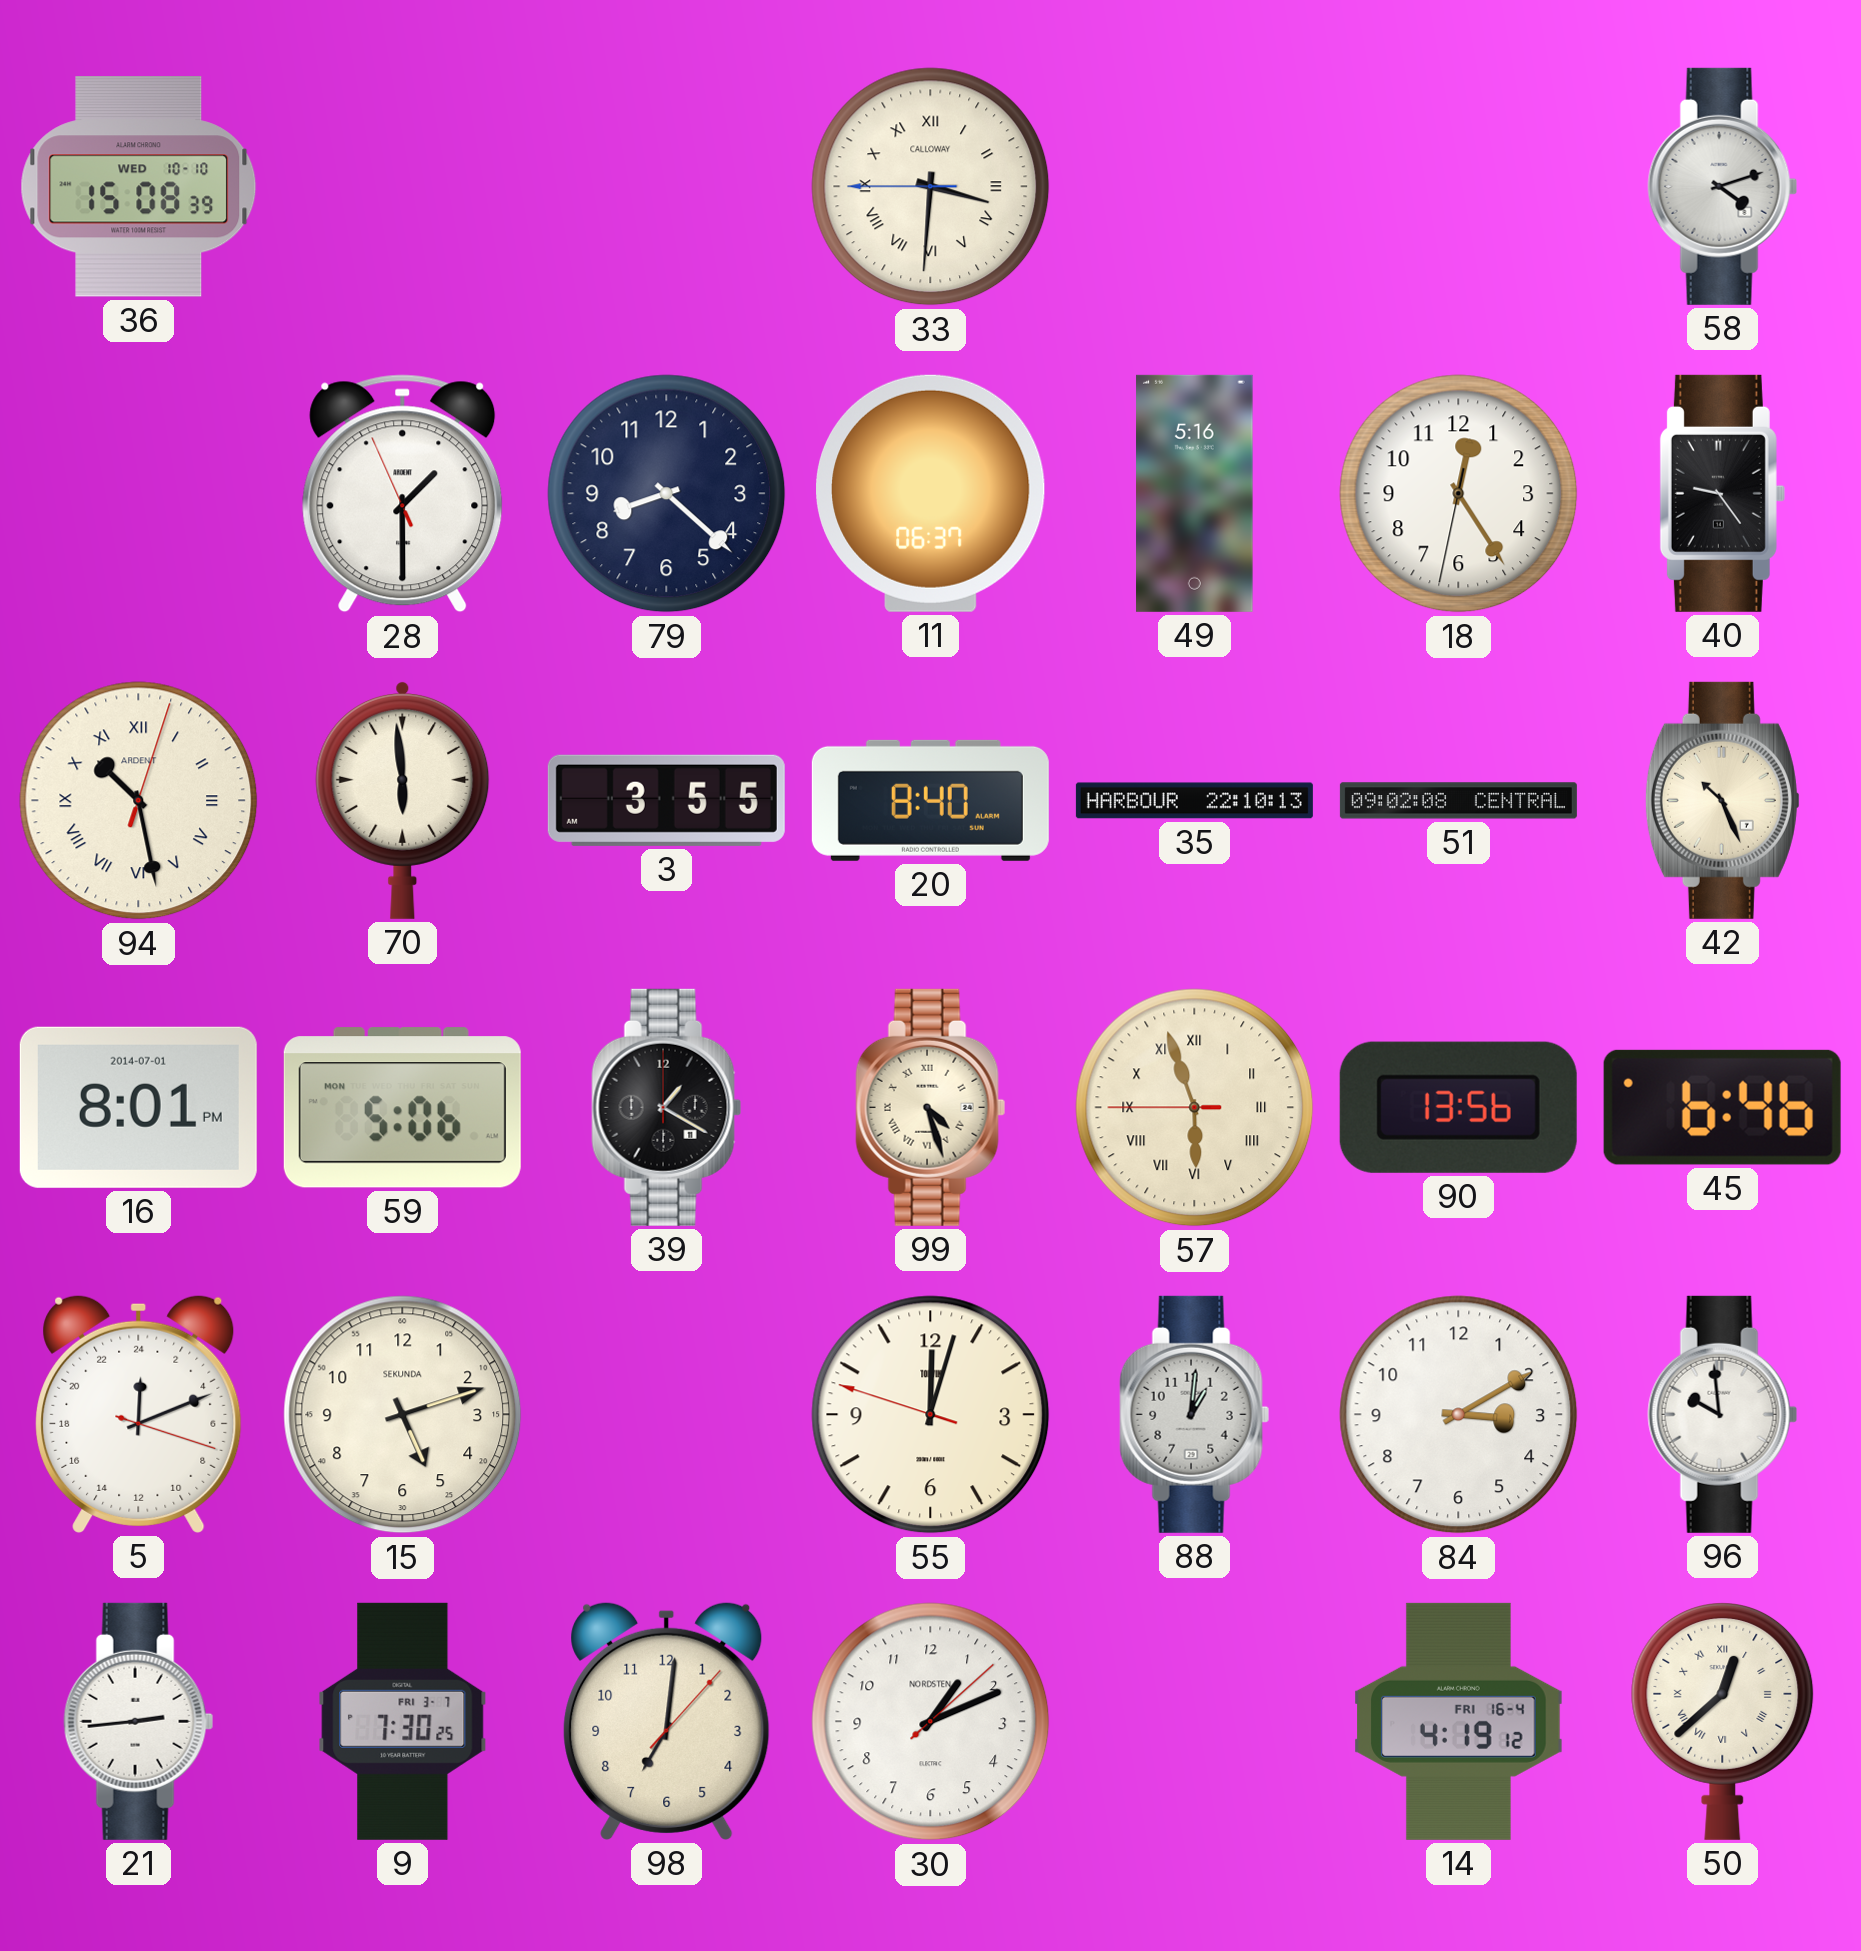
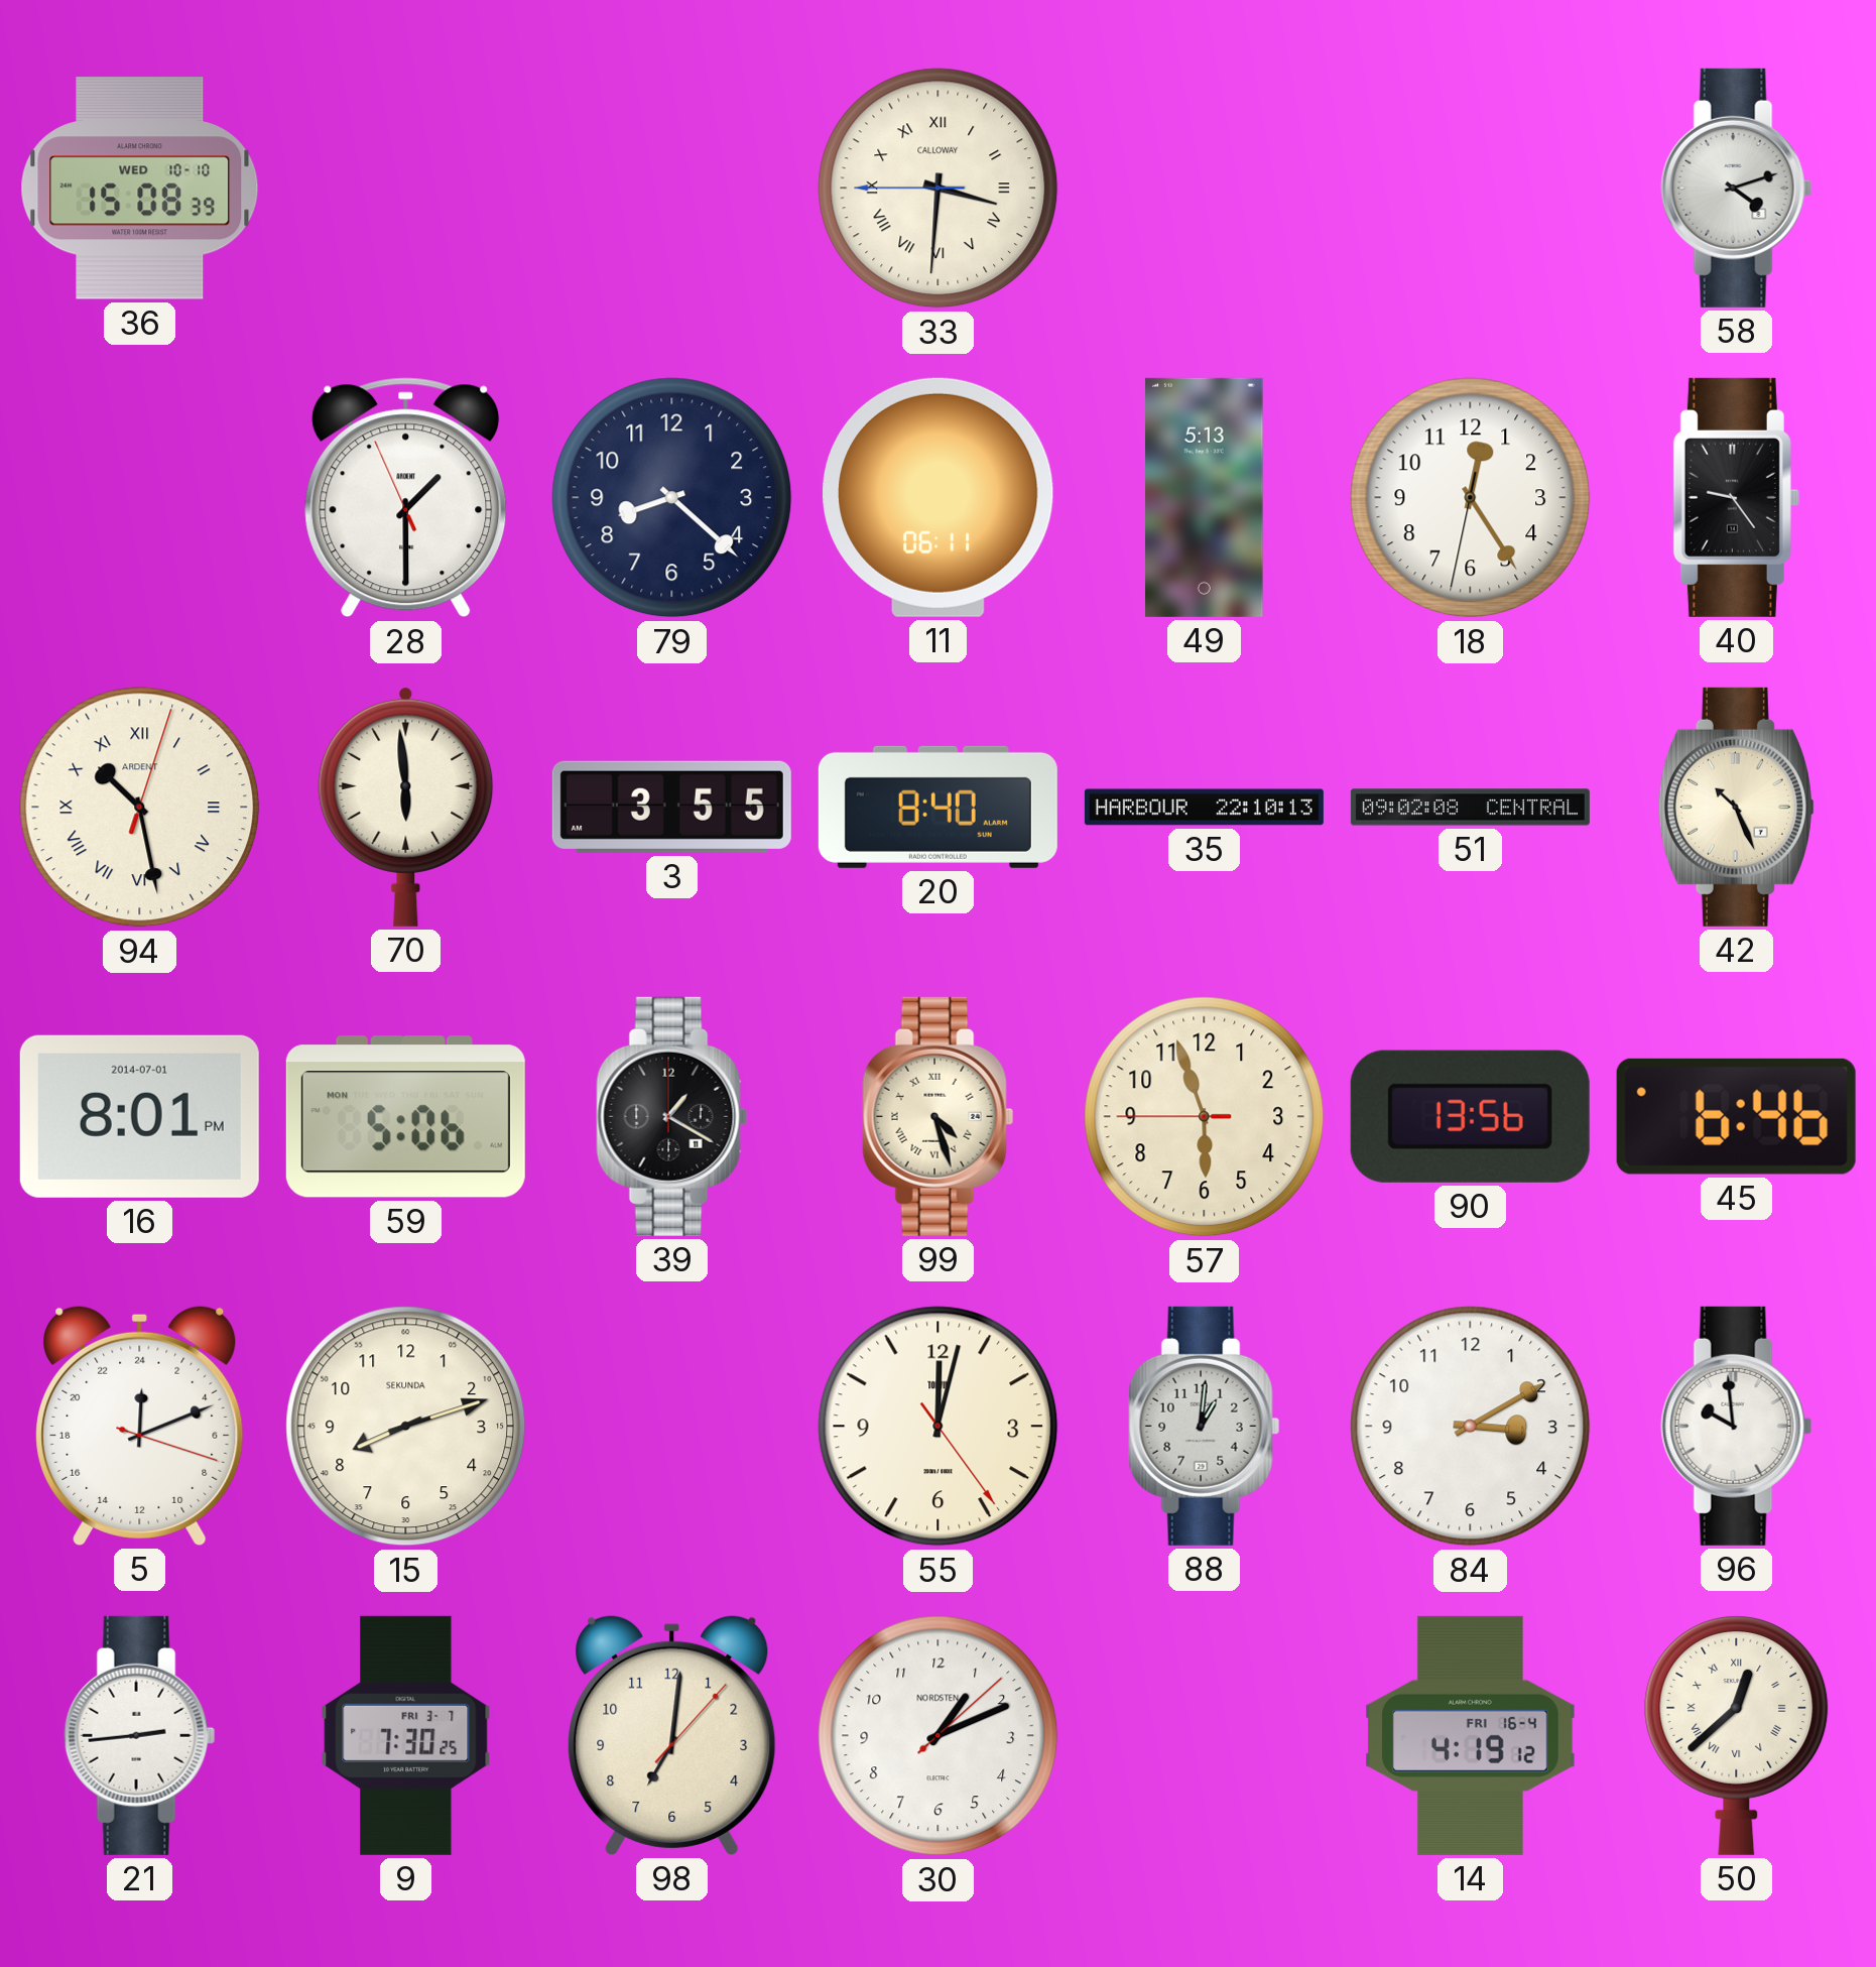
11: 06:37 -> 06:11
49: 5:16 -> 5:13
57 numerals: Roman -> Arabic
15: 5:12 -> 8:12
55: 12:02:48 -> 12:02:24
